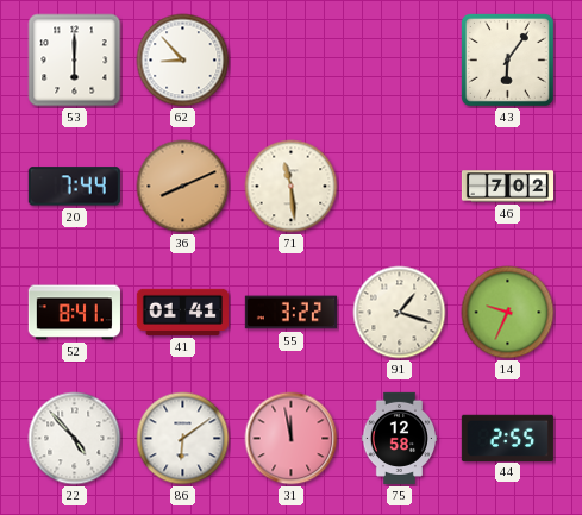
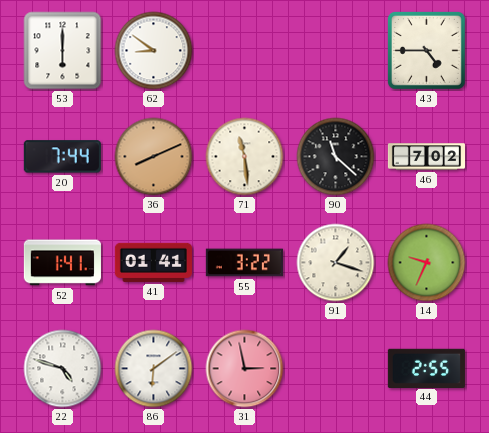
62: 8:53 -> 8:51
43: 6:06 -> 4:45
90: none -> 11:22
52: 8:41 -> 1:41
22: 4:53 -> 4:48
31: 11:58 -> 2:58
75: 12:58 -> none
